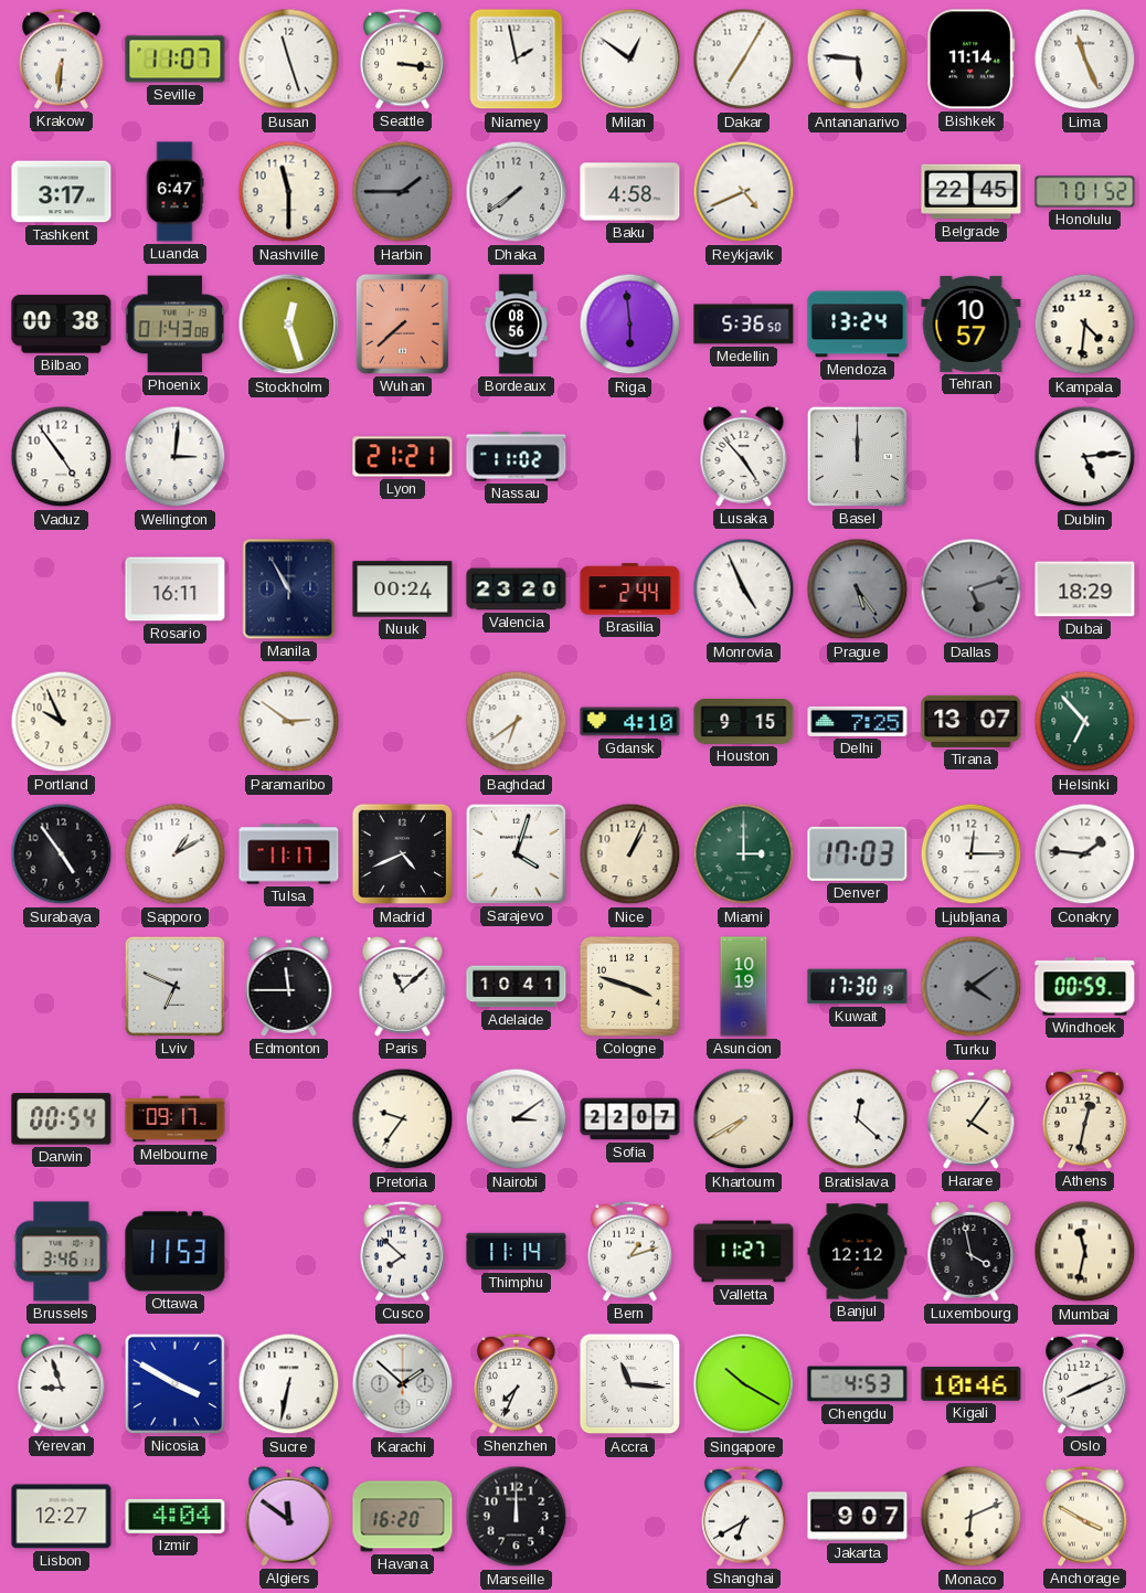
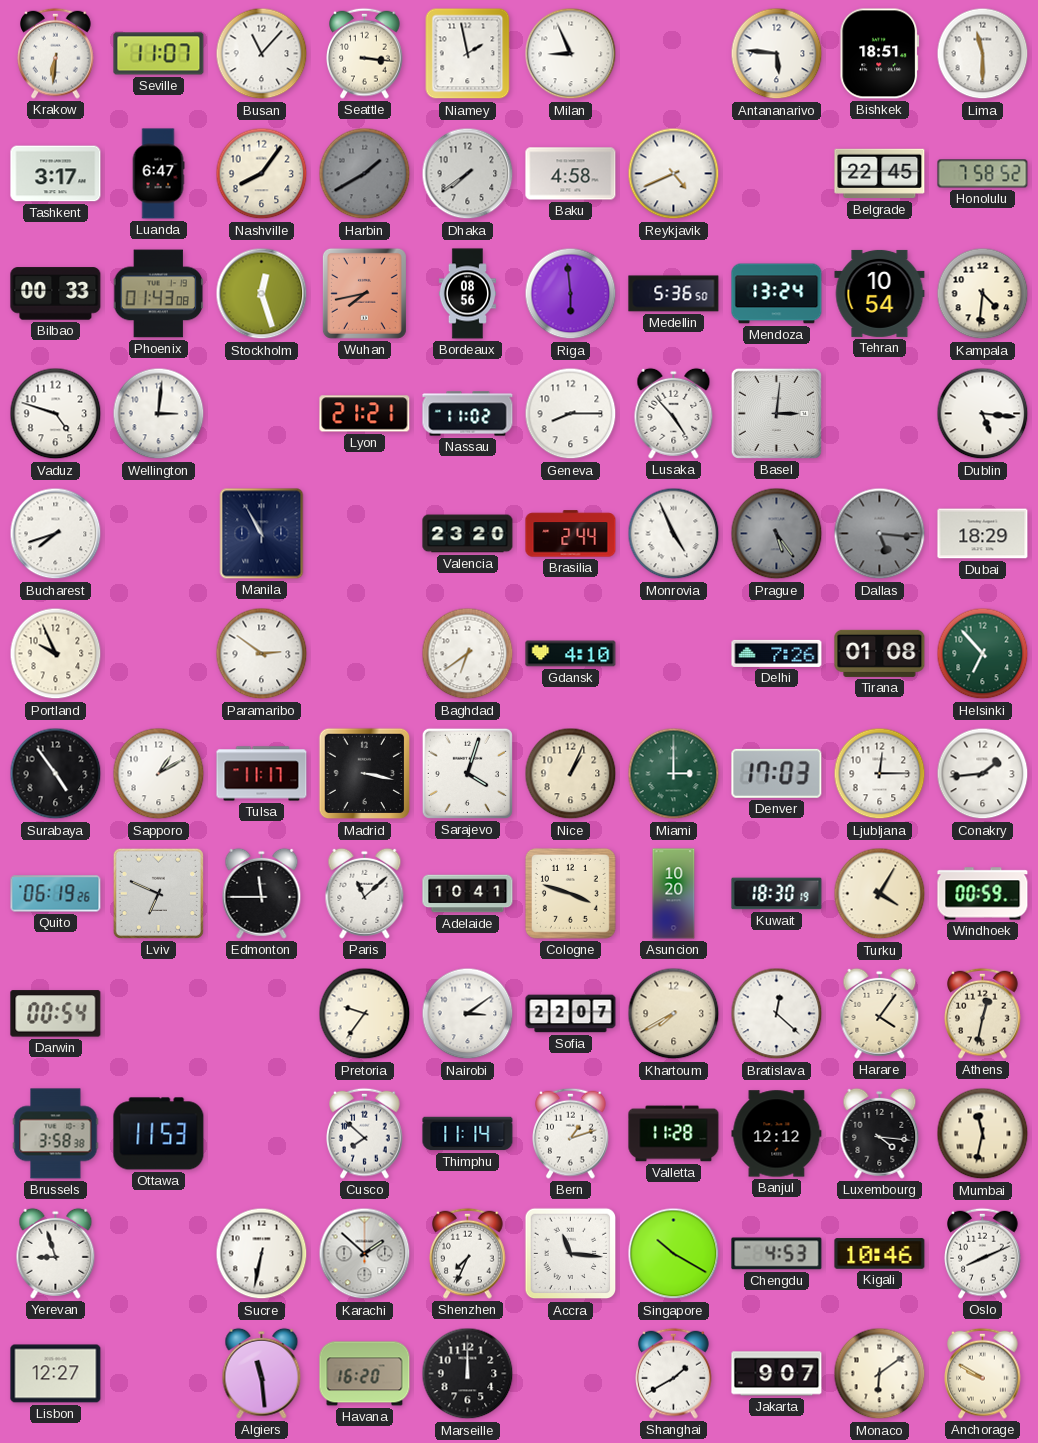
Busan: 11:27 -> 11:07
Milan: 12:51 -> 8:56
Dakar: 7:05 -> none
Bishkek: 11:14 -> 18:51
Lima: 11:26 -> 11:30
Nashville: 11:30 -> 8:06
Harbin: 1:45 -> 1:40
Honolulu: 7:01 -> 7:58
Bilbao: 00:38 -> 00:33
Wuhan: 7:38 -> 7:43
Tehran: 10:57 -> 10:54
Vaduz: 4:54 -> 4:48
Geneva: none -> 8:15
Basel: 12:00 -> 3:01
Dublin: 5:14 -> 5:16
Bucharest: none -> 7:42
Rosario: 16:11 -> none
Nuuk: 00:24 -> none
Dallas: 5:12 -> 5:16
Houston: 9:15 -> none
Delhi: 7:25 -> 7:26
Tirana: 13:07 -> 01:08
Madrid: 4:41 -> 3:17
Conakry: 1:46 -> 1:44
Quito: none -> 06:19
Asuncion: 10:19 -> 10:20
Kuwait: 17:30 -> 18:30
Turku: 4:09 -> 4:05
Turku dial: grey -> cream
Melbourne: 09:17 -> none
Brussels: 3:46 -> 3:58
Valletta: 11:27 -> 11:28
Luxembourg: 3:58 -> 4:16
Nicosia: 3:50 -> none
Izmir: 4:04 -> none
Algiers: 11:51 -> 11:29
Shanghai: 6:40 -> 1:40
Monaco: 6:11 -> 6:09
Anchorage: 3:50 -> 9:50
